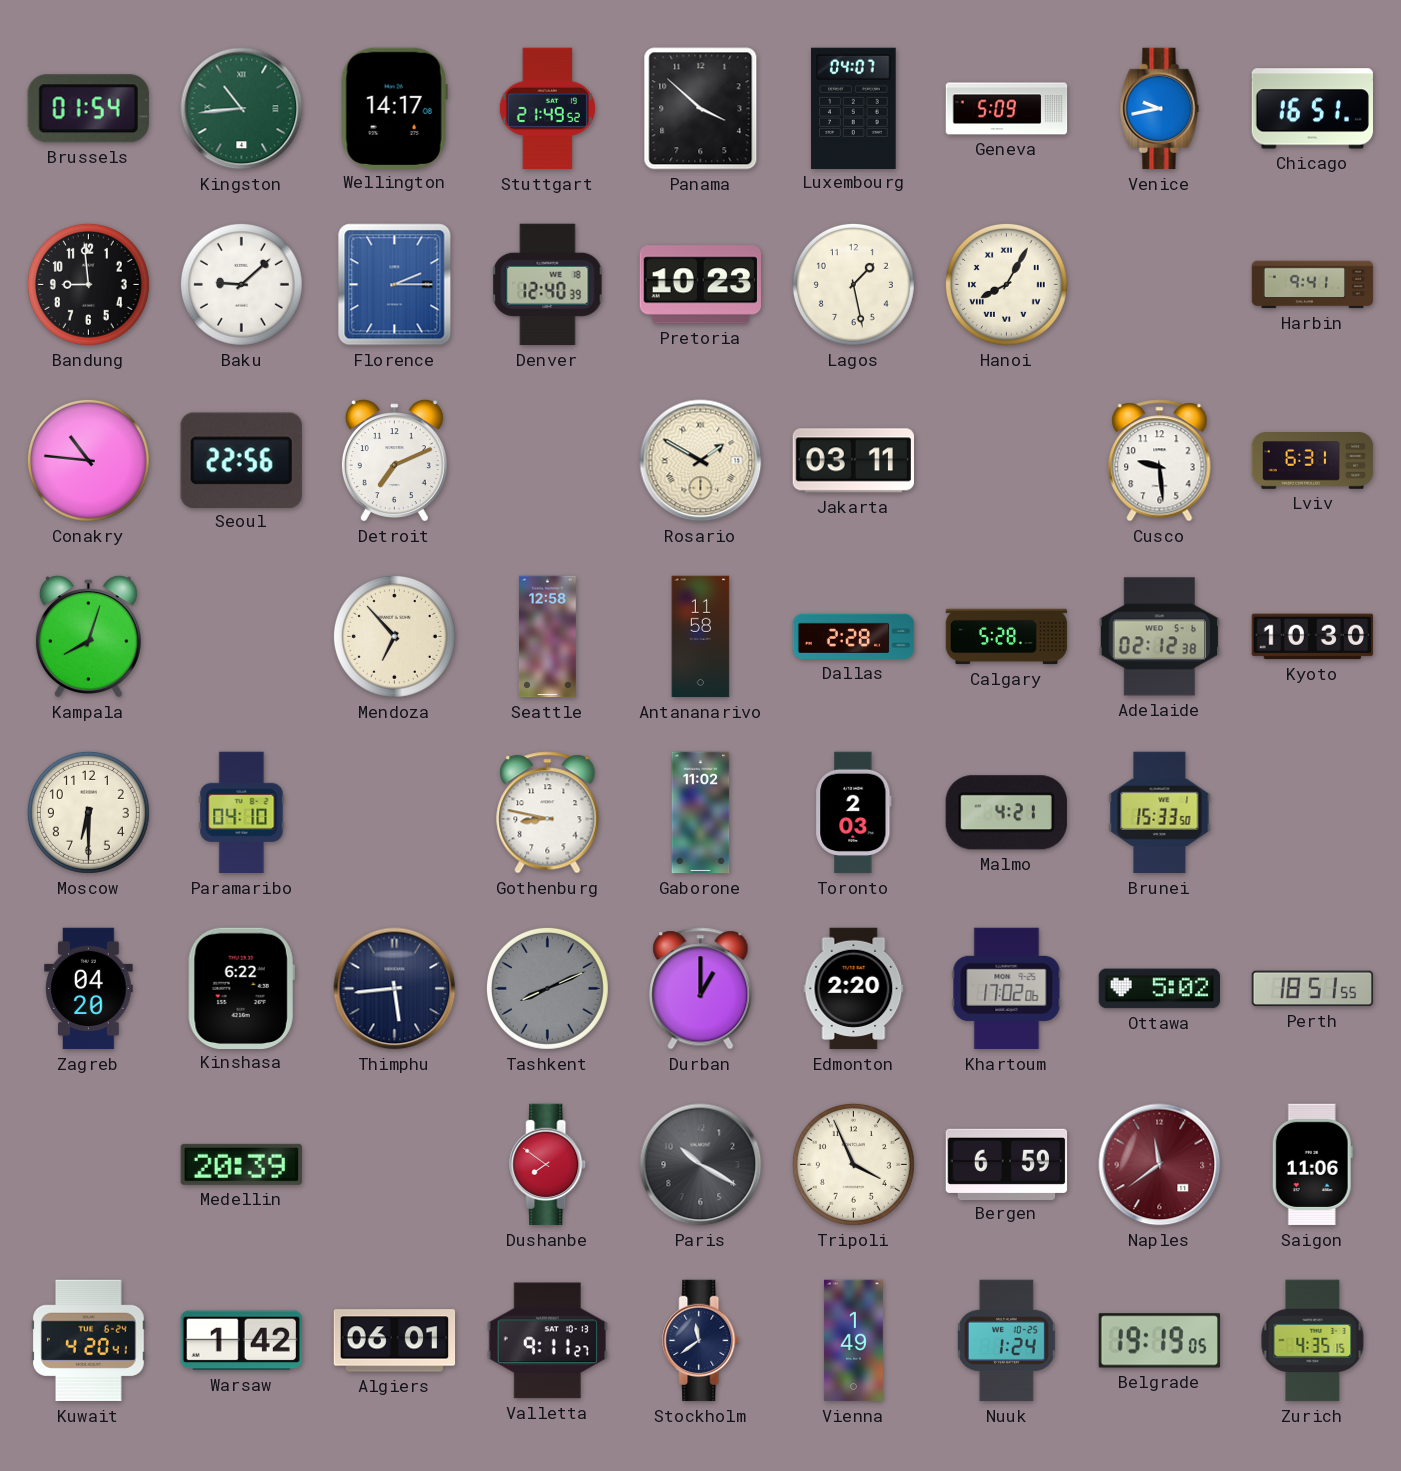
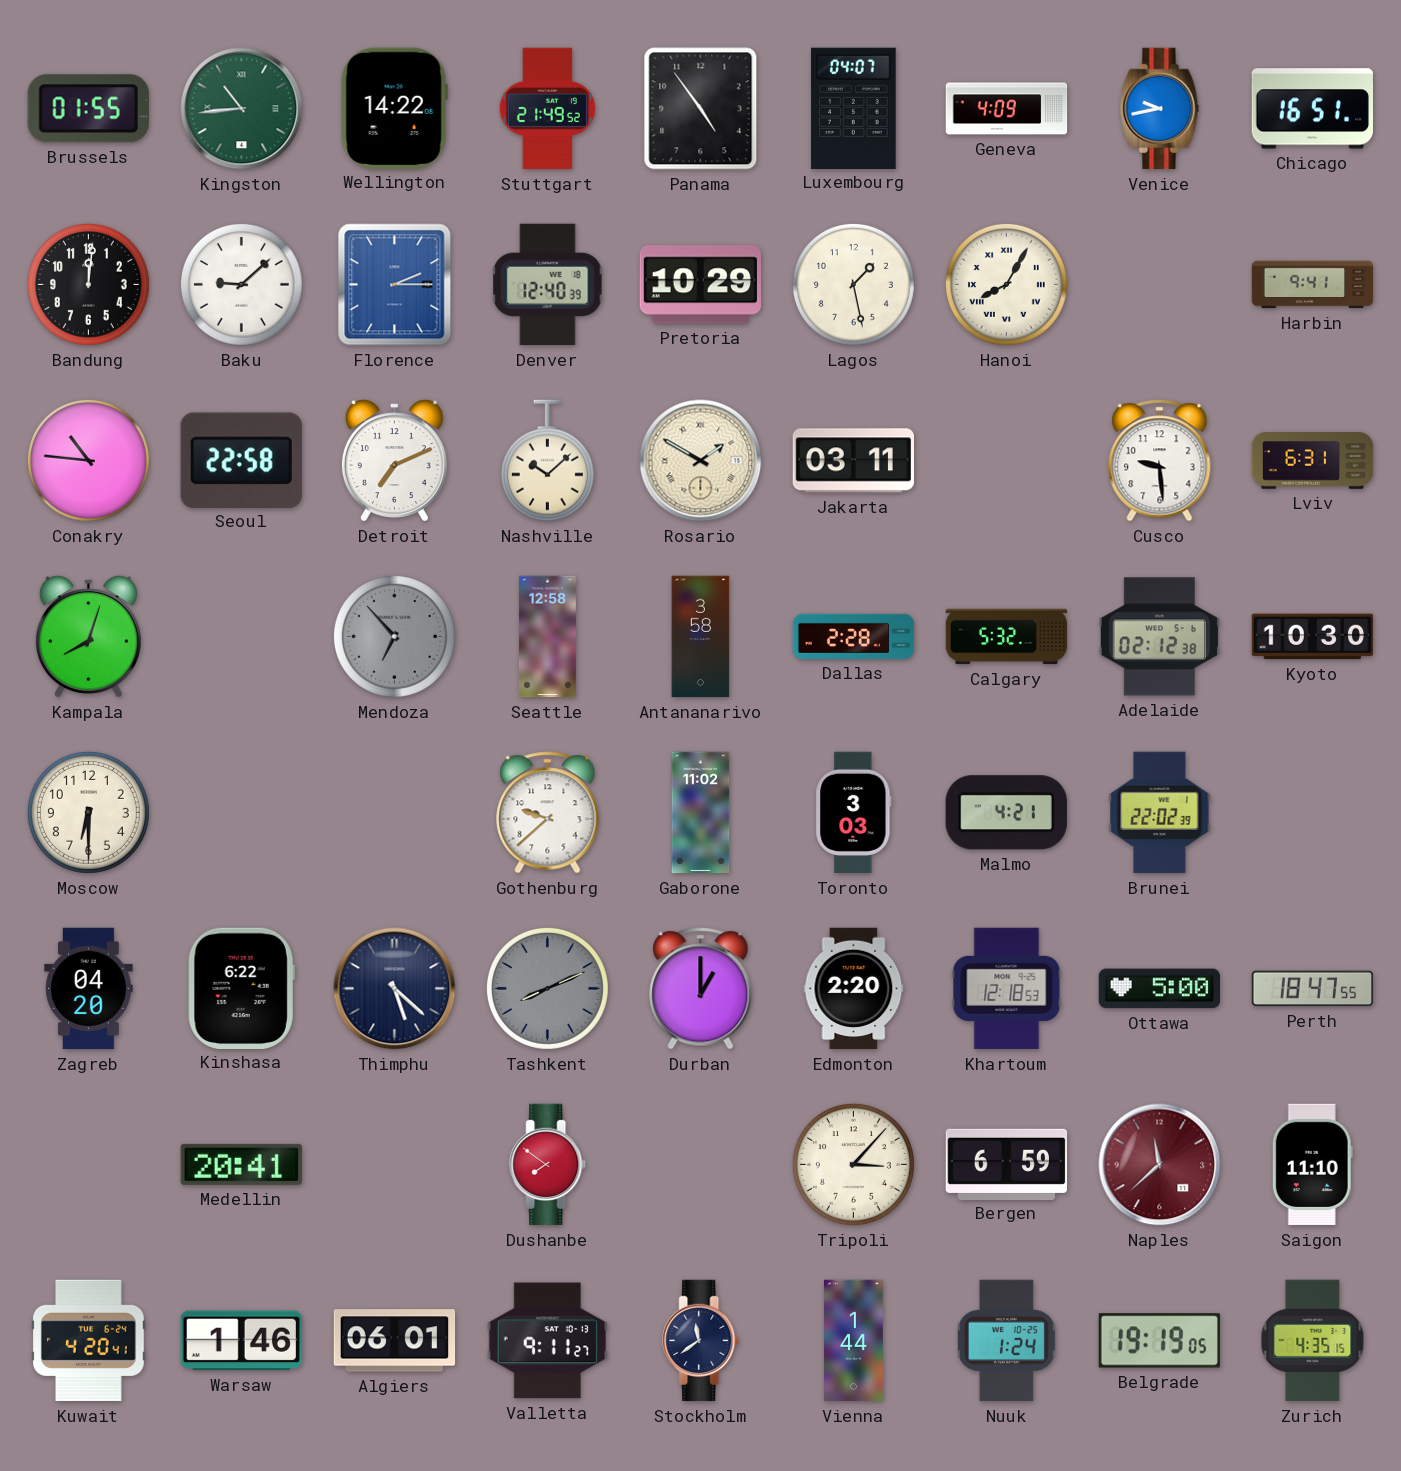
Brussels: 01:54 -> 01:55
Wellington: 14:17 -> 14:22
Panama: 3:52 -> 4:54
Geneva: 5:09 -> 4:09
Bandung: 8:59 -> 12:01
Pretoria: 10:23 -> 10:29
Seoul: 22:56 -> 22:58
Nashville: none -> 10:08
Mendoza dial: cream -> grey
Antananarivo: 11:58 -> 3:58
Calgary: 5:28 -> 5:32
Paramaribo: 04:10 -> none
Gothenburg: 8:47 -> 9:38
Toronto: 2:03 -> 3:03
Brunei: 15:33 -> 22:02
Thimphu: 5:44 -> 5:22
Khartoum: 17:02 -> 12:18
Ottawa: 5:02 -> 5:00
Perth: 18:51 -> 18:47
Medellin: 20:39 -> 20:41
Paris: 10:20 -> none
Tripoli: 3:56 -> 3:07
Naples: 11:39 -> 11:38
Saigon: 11:06 -> 11:10
Warsaw: 1:42 -> 1:46
Vienna: 1:49 -> 1:44
